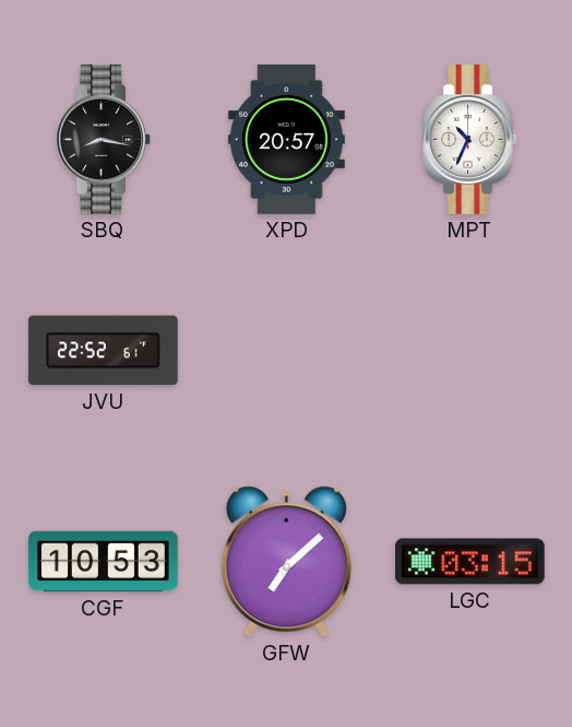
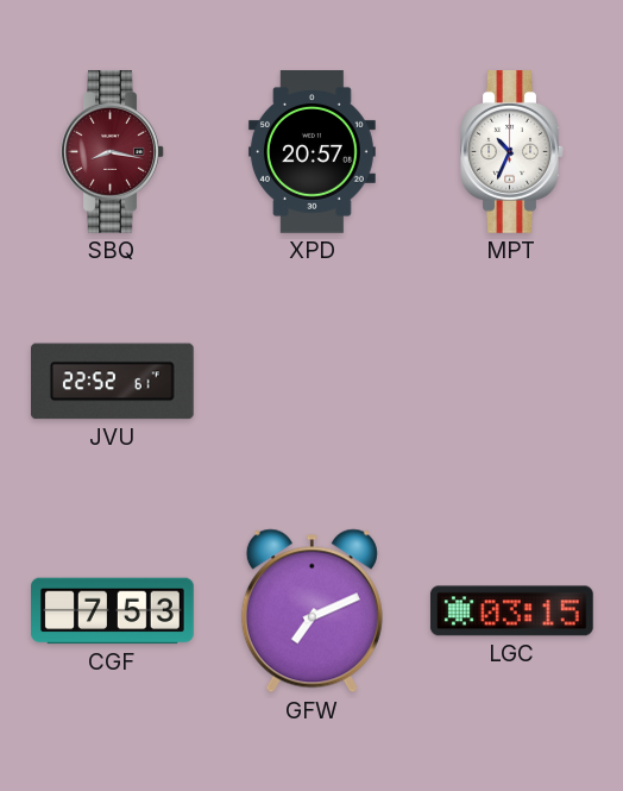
SBQ dial: black -> burgundy
CGF: 10:53 -> 7:53
GFW: 7:08 -> 7:11
